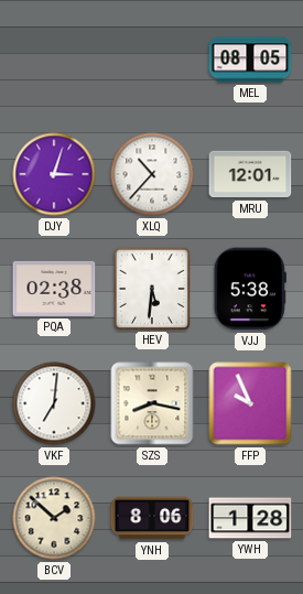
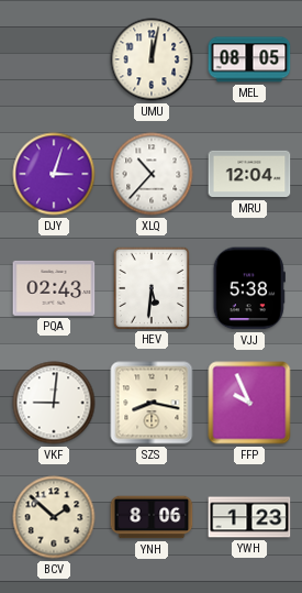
UMU: none -> 12:02
MRU: 12:01 -> 12:04
PQA: 02:38 -> 02:43
VKF: 7:01 -> 9:01
YWH: 1:28 -> 1:23
